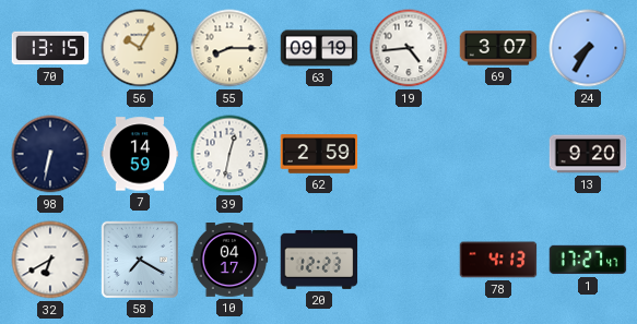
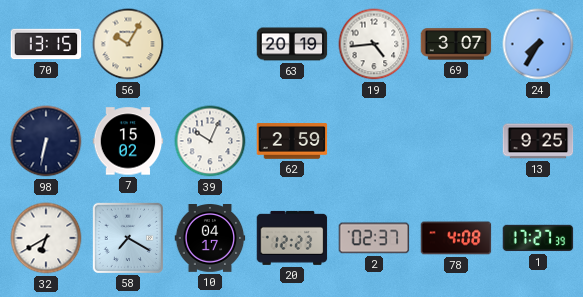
55: 8:15 -> none
63: 09:19 -> 20:19
7: 14:59 -> 15:02
39: 12:32 -> 10:04
13: 9:20 -> 9:25
2: none -> 02:37
78: 4:13 -> 4:08
1: 17:27:47 -> 17:27:39
